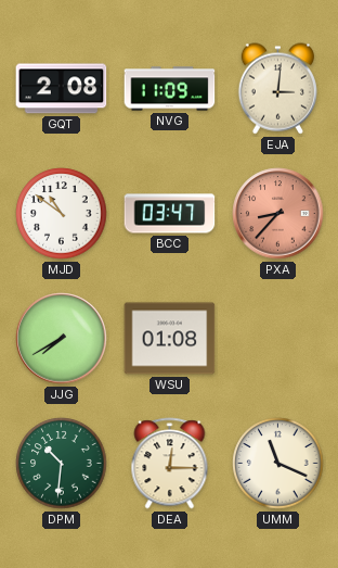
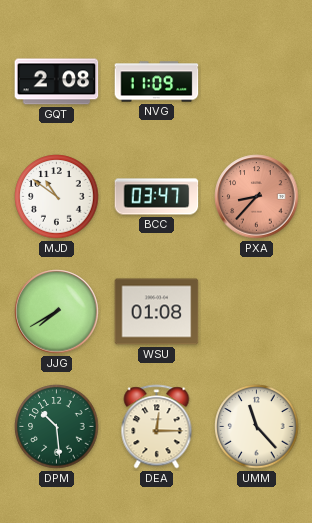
EJA: 3:01 -> none
DPM: 10:31 -> 10:29
UMM: 11:19 -> 11:23
